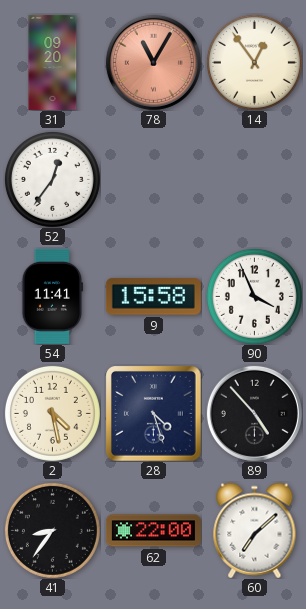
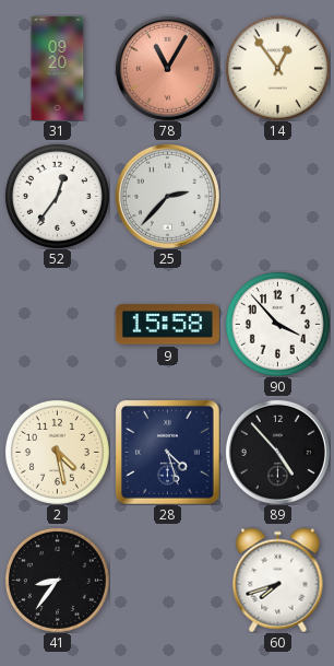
25: none -> 2:37
54: 11:41 -> none
90: 3:56 -> 3:53
62: 22:00 -> none
60: 7:08 -> 7:42
